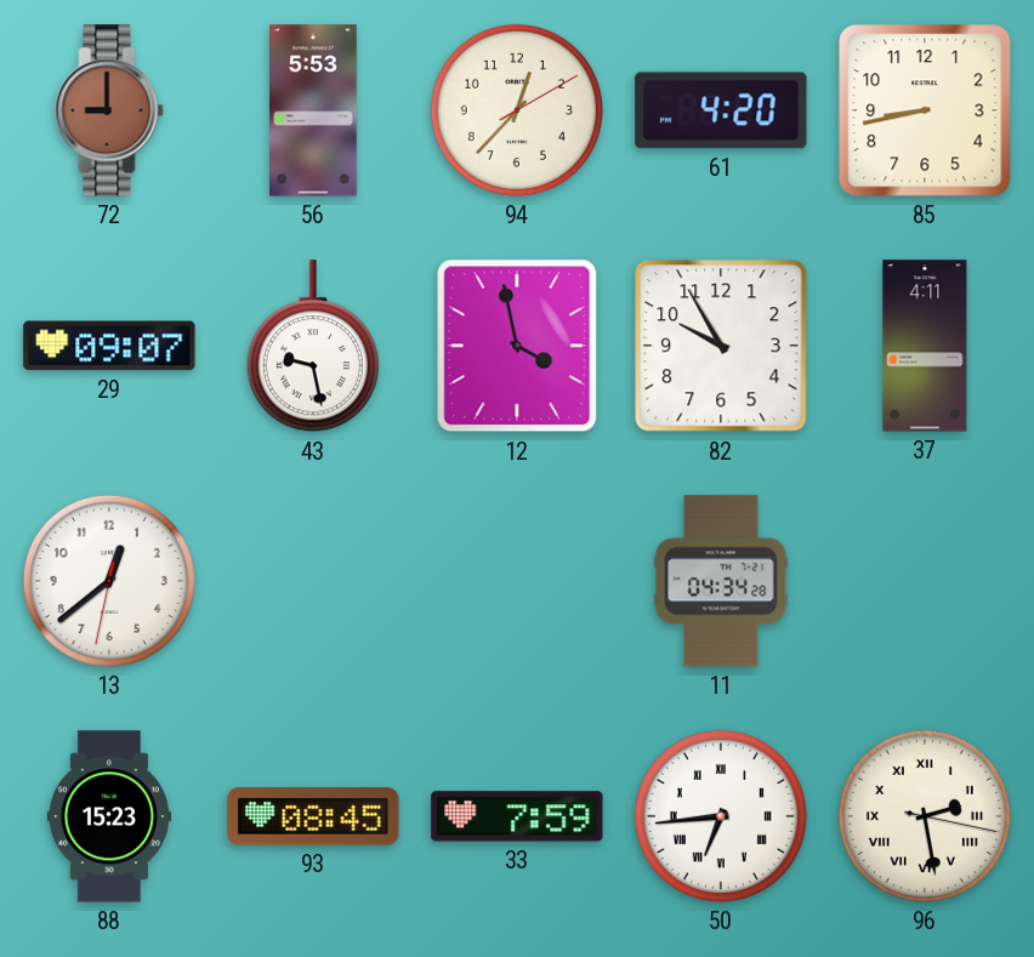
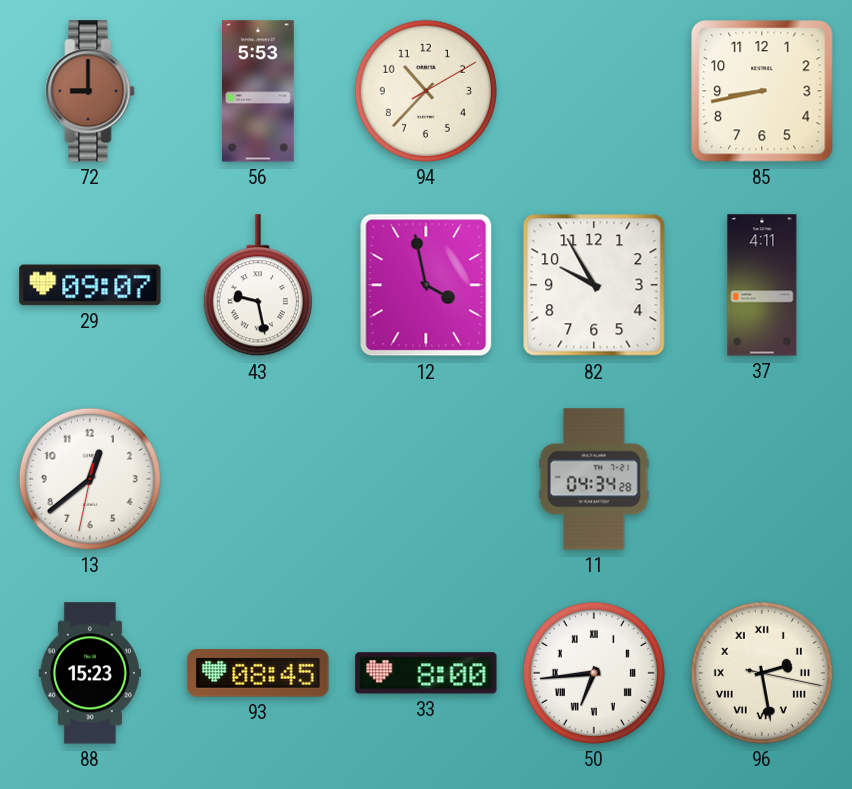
94: 12:37 -> 10:37
61: 4:20 -> none
33: 7:59 -> 8:00
